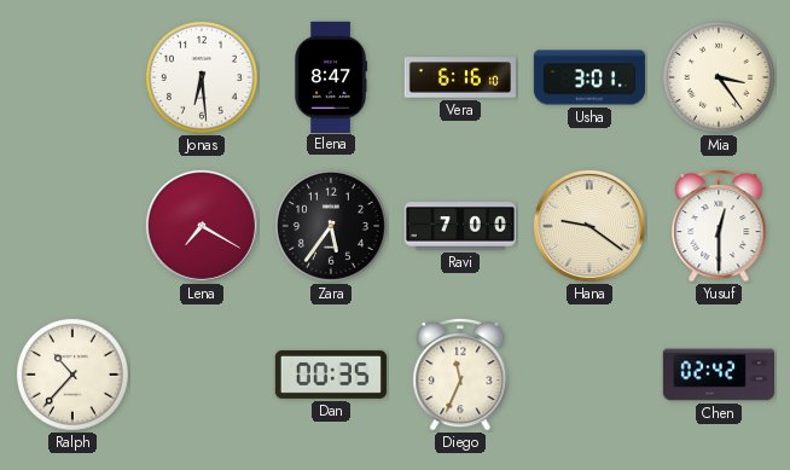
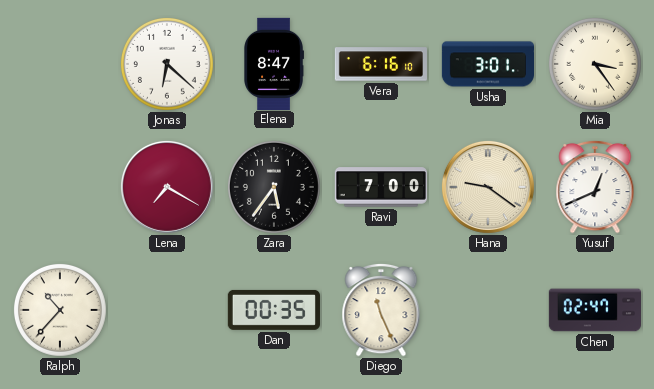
Jonas: 6:29 -> 6:22
Yusuf: 12:30 -> 12:41
Diego: 11:34 -> 11:26
Chen: 02:42 -> 02:47
